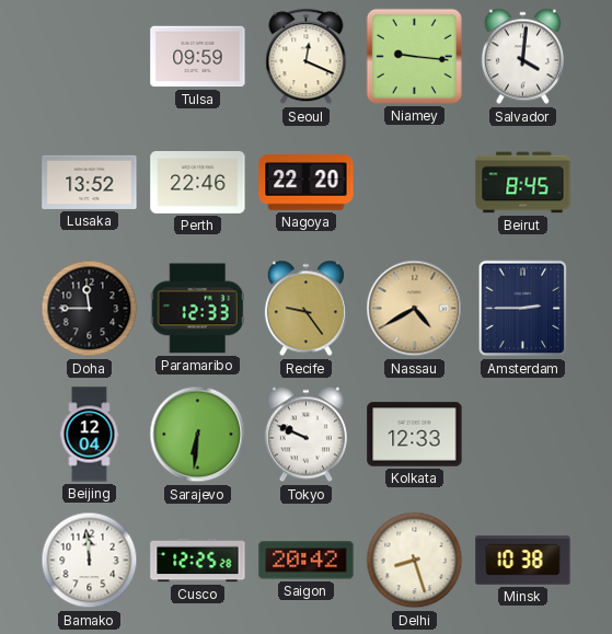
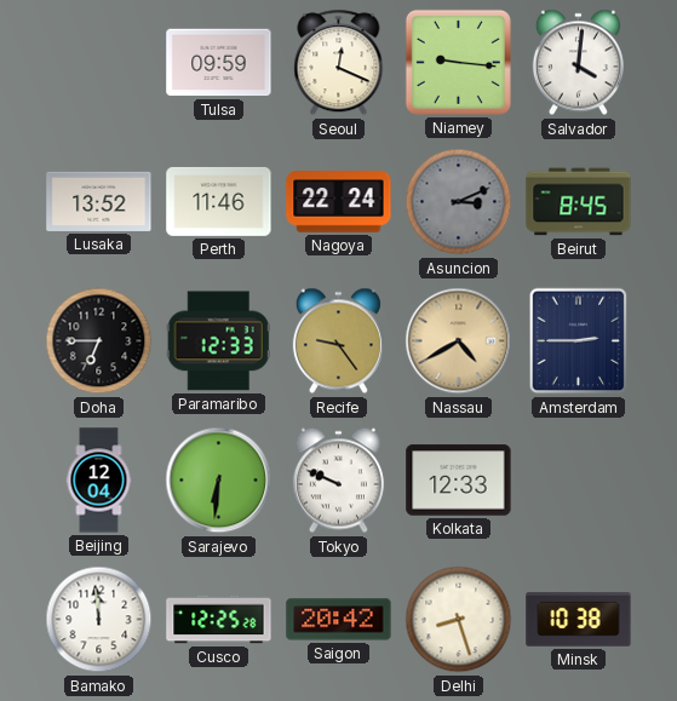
Perth: 22:46 -> 11:46
Nagoya: 22:20 -> 22:24
Asuncion: none -> 3:11
Doha: 11:45 -> 6:45
